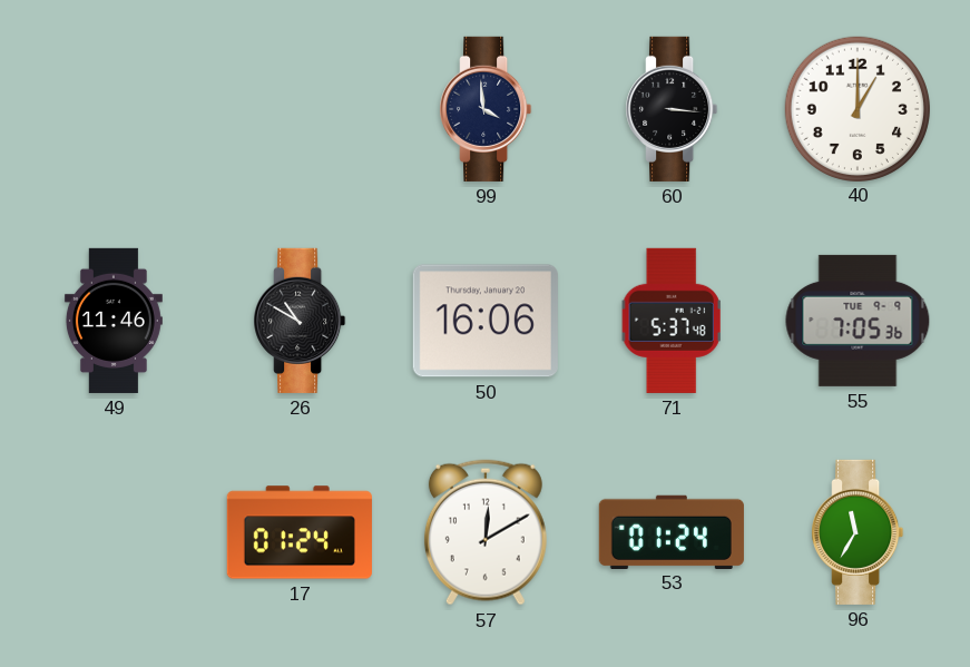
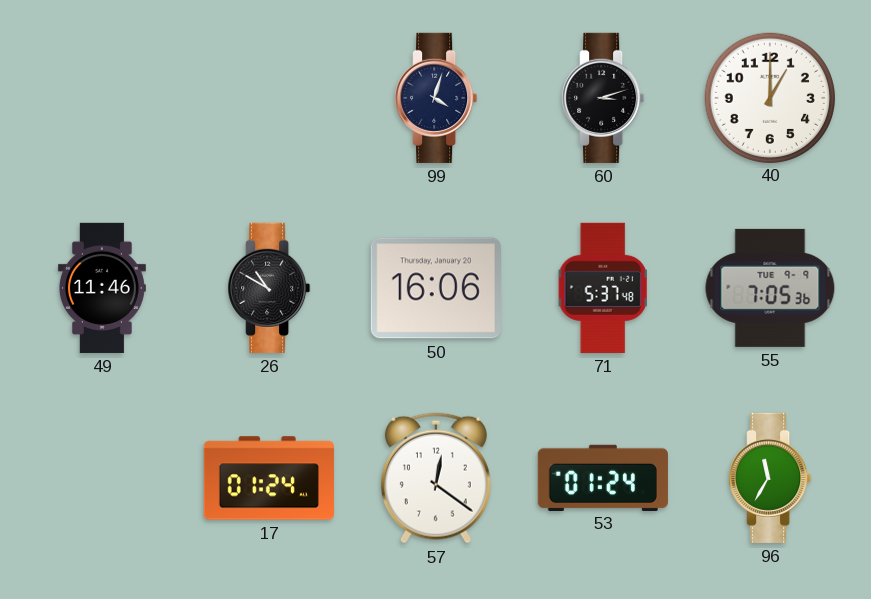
99: 3:59 -> 4:03
60: 3:16 -> 3:12
57: 12:10 -> 12:21
